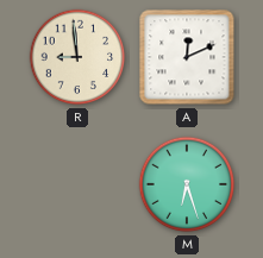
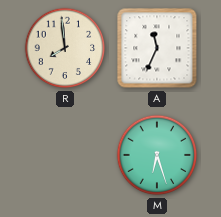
R: 8:59 -> 7:59
A: 12:11 -> 11:34
